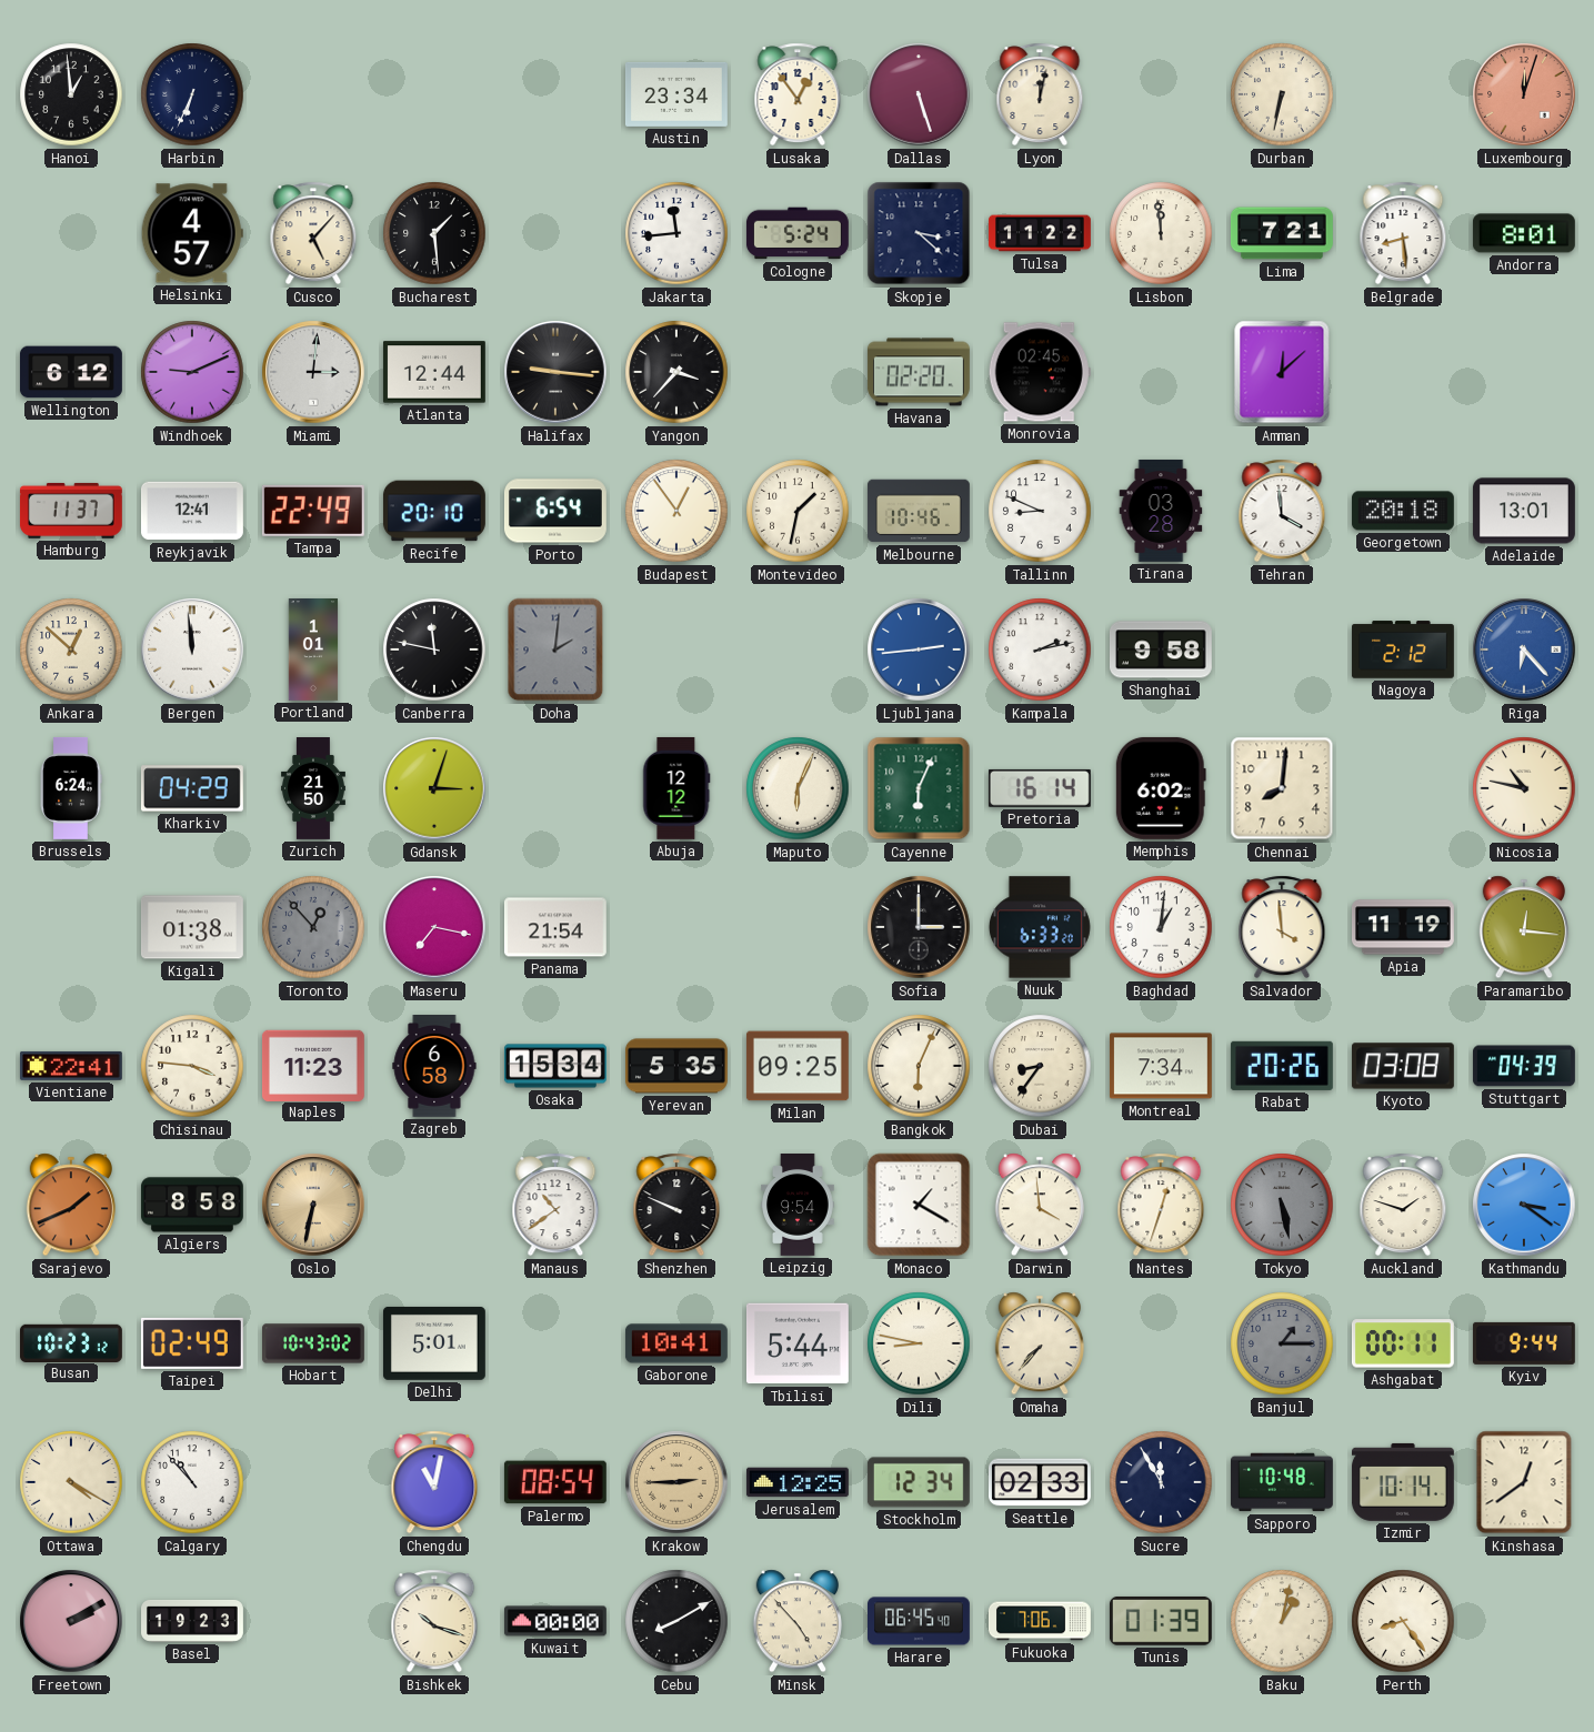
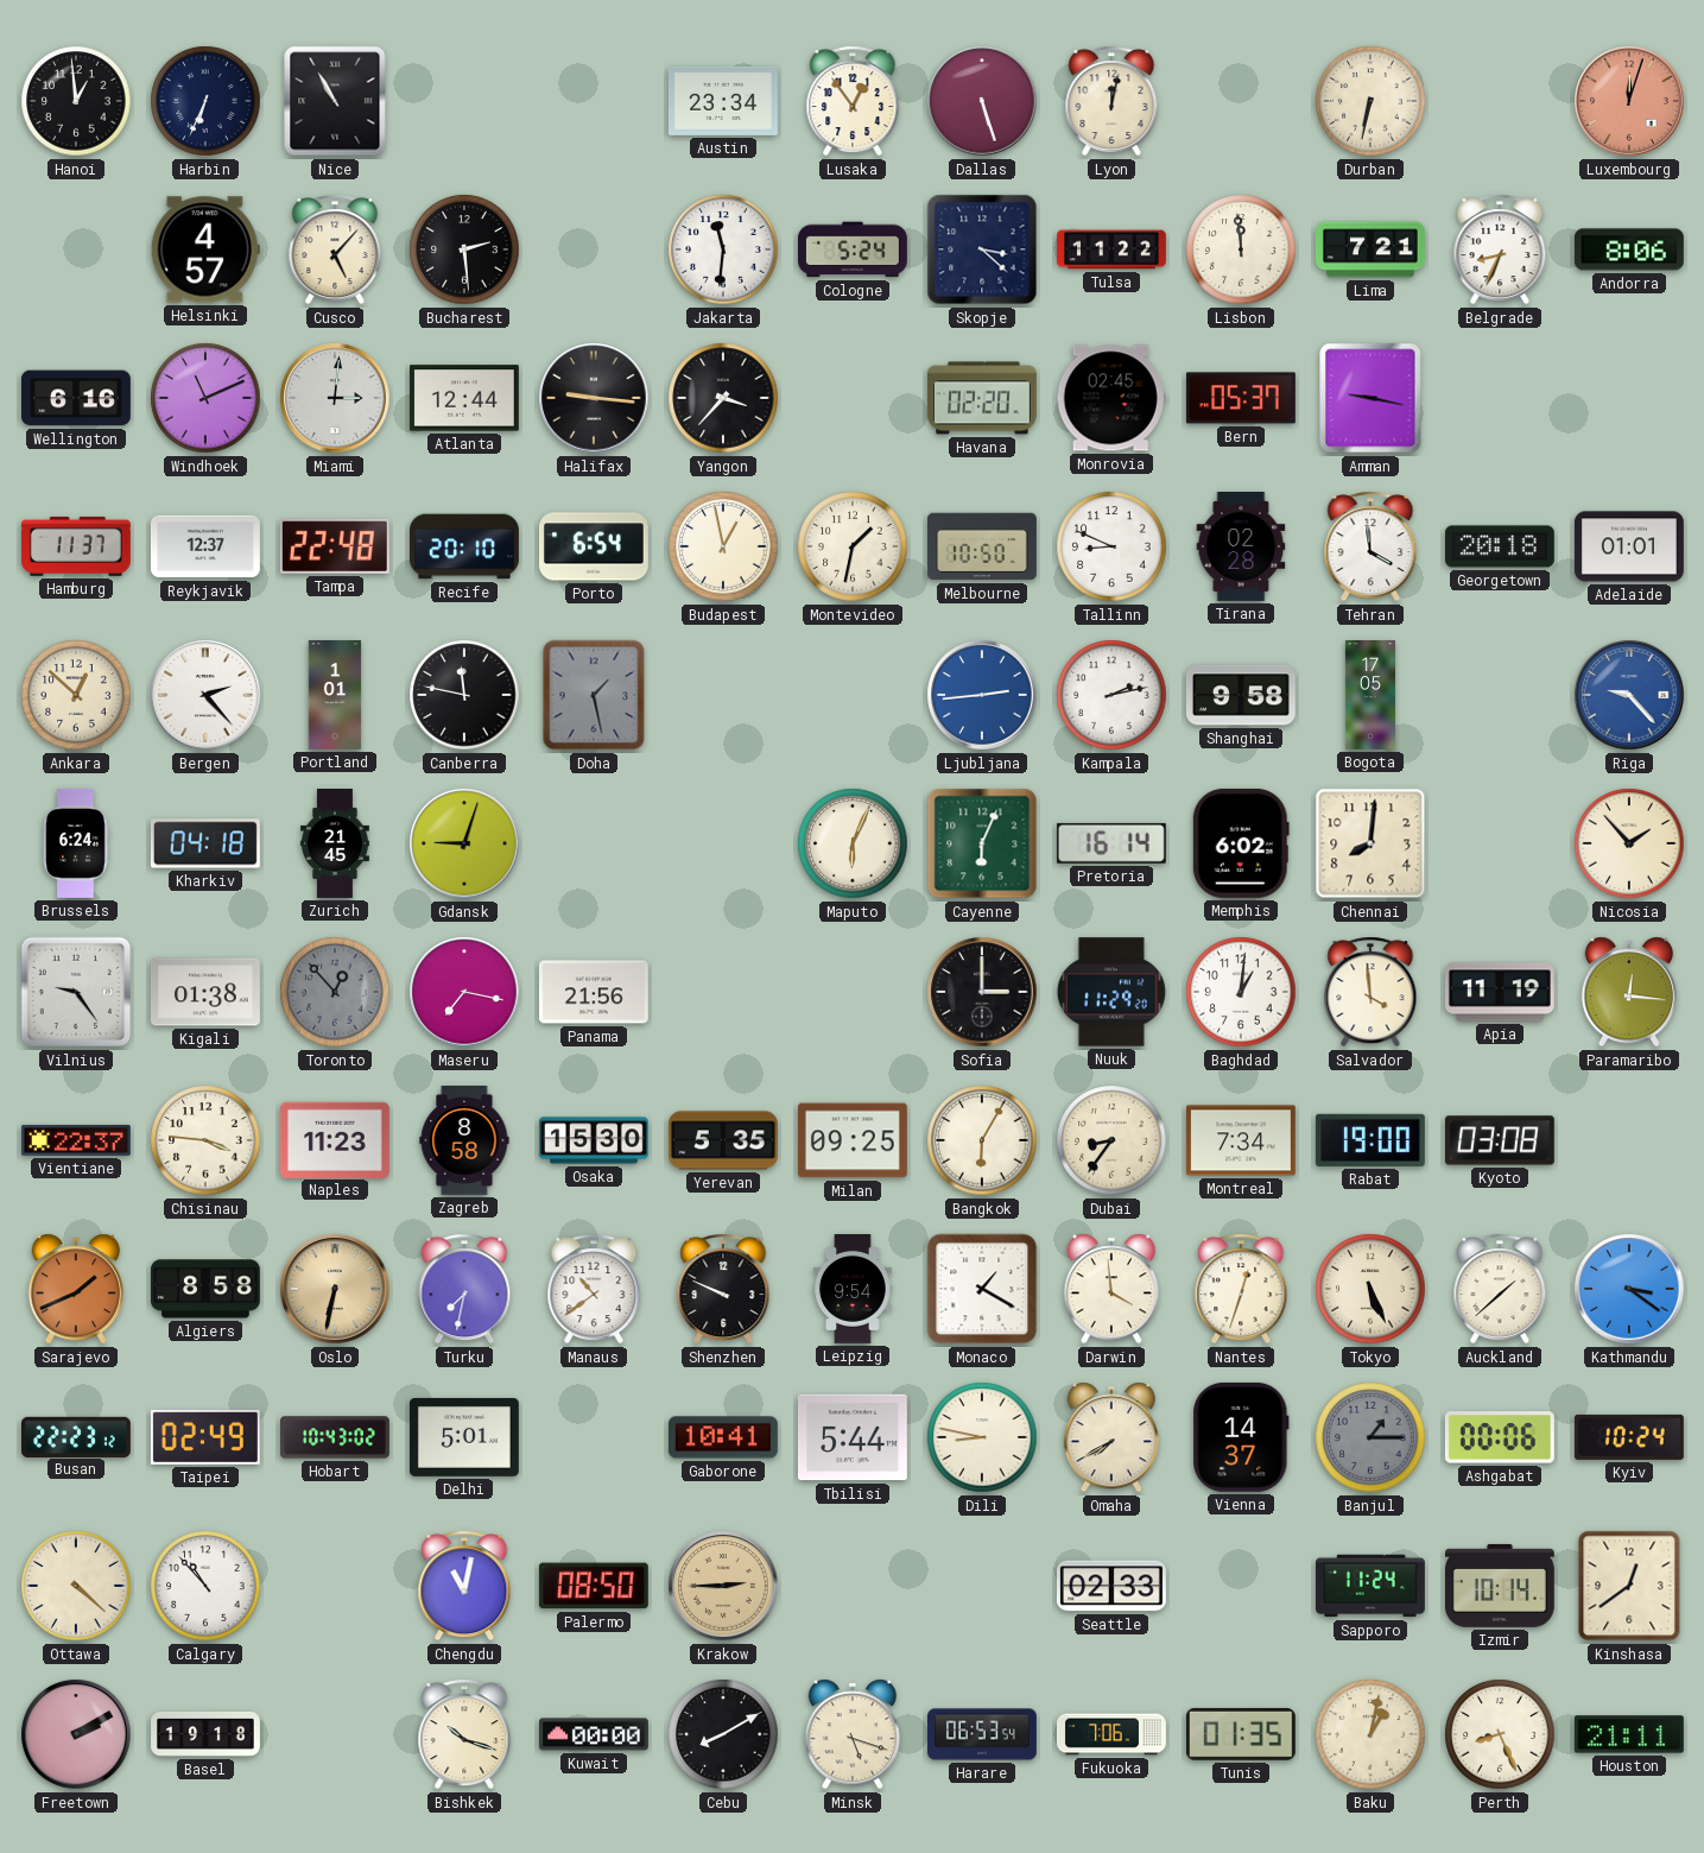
Nice: none -> 10:55
Bucharest: 1:29 -> 2:29
Jakarta: 11:44 -> 11:31
Belgrade: 8:29 -> 8:34
Andorra: 8:01 -> 8:06
Wellington: 6:12 -> 6:16
Windhoek: 9:11 -> 11:11
Bern: none -> 05:37
Amman: 12:08 -> 9:17
Reykjavik: 12:41 -> 12:37
Tampa: 22:49 -> 22:48
Budapest: 12:54 -> 12:58
Melbourne: 10:46 -> 10:50
Tirana: 03:28 -> 02:28
Adelaide: 13:01 -> 01:01
Bergen: 11:59 -> 2:23
Doha: 2:01 -> 1:28
Bogota: none -> 17:05
Nagoya: 2:12 -> none
Riga: 6:23 -> 9:23
Kharkiv: 04:29 -> 04:18
Zurich: 21:50 -> 21:45
Gdansk: 3:03 -> 9:03
Abuja: 12:12 -> none
Nicosia: 10:47 -> 1:53
Vilnius: none -> 9:24
Panama: 21:54 -> 21:56
Nuuk: 6:33 -> 11:29
Vientiane: 22:41 -> 22:37
Zagreb: 6:58 -> 8:58
Osaka: 15:34 -> 15:30
Bangkok: 6:04 -> 6:05
Rabat: 20:26 -> 19:00
Stuttgart: 04:39 -> none
Turku: none -> 7:32
Tokyo: 5:28 -> 5:26
Tokyo dial: grey -> cream
Auckland: 1:48 -> 1:38
Busan: 10:23 -> 22:23
Omaha: 7:37 -> 7:40
Vienna: none -> 14:37
Ashgabat: 00:11 -> 00:06
Kyiv: 9:44 -> 10:24
Ottawa: 4:20 -> 4:22
Palermo: 08:54 -> 08:50
Jerusalem: 12:25 -> none
Stockholm: 12:34 -> none
Sucre: 11:55 -> none
Sapporo: 10:48 -> 11:24
Basel: 19:23 -> 19:18
Minsk: 4:53 -> 5:18
Harare: 06:45 -> 06:53
Tunis: 01:39 -> 01:35
Perth: 8:24 -> 8:26
Houston: none -> 21:11
